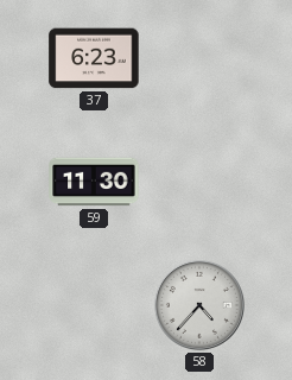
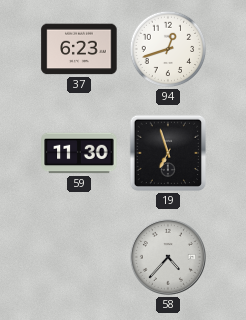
94: none -> 12:42
19: none -> 6:57
